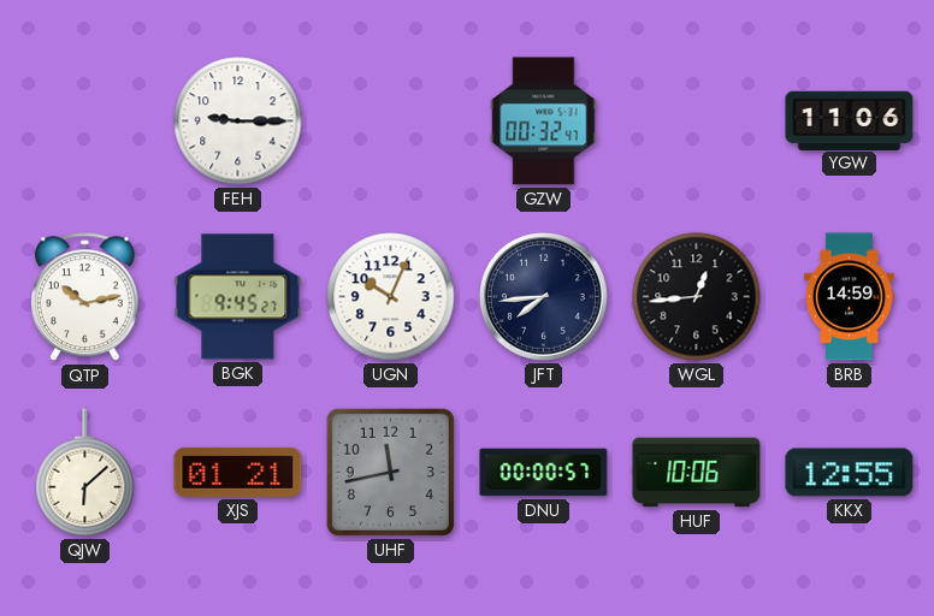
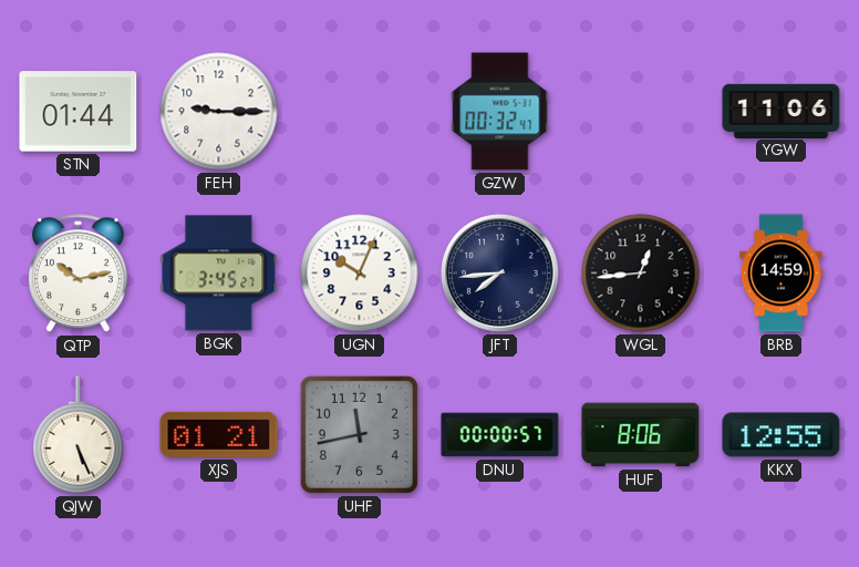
STN: none -> 01:44
BGK: 9:45 -> 3:45
QJW: 6:08 -> 5:26
HUF: 10:06 -> 8:06
